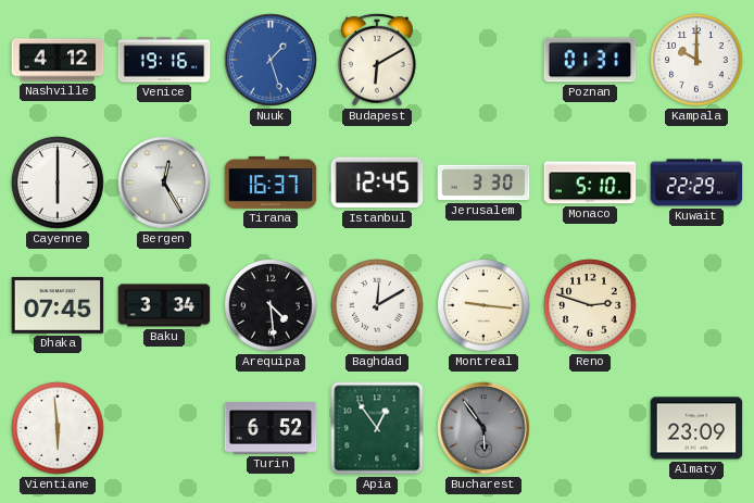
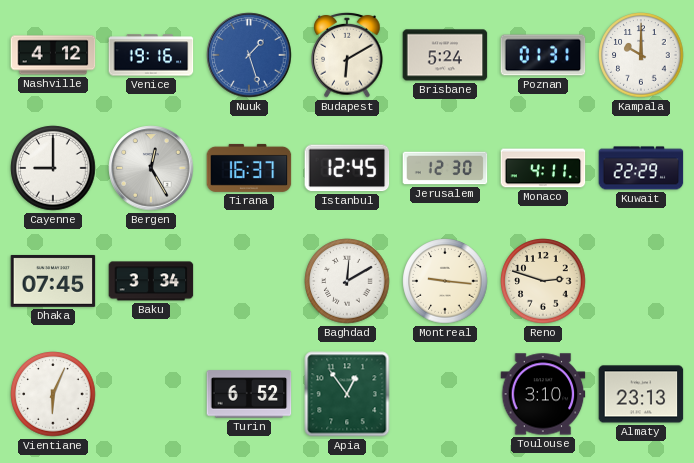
Brisbane: none -> 5:24
Cayenne: 6:00 -> 9:00
Jerusalem: 3:30 -> 12:30
Monaco: 5:10 -> 4:11
Arequipa: 4:29 -> none
Vientiane: 5:59 -> 6:04
Bucharest: 5:54 -> none
Toulouse: none -> 3:10
Almaty: 23:09 -> 23:13
